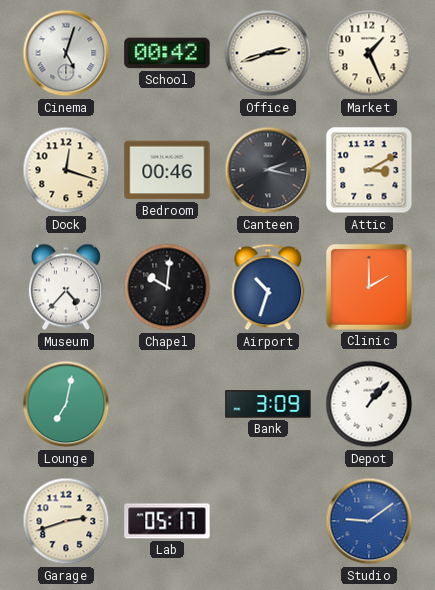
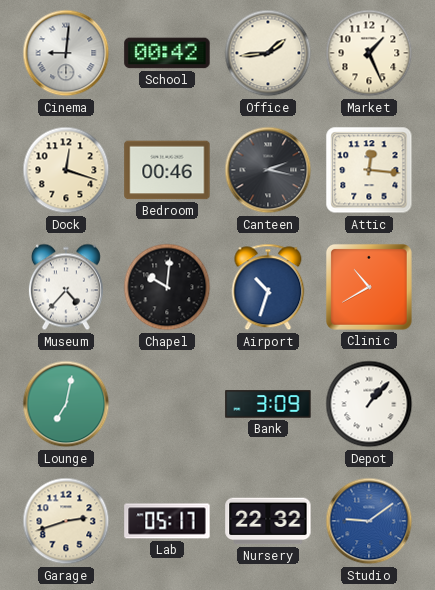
Cinema: 5:03 -> 9:01
Office: 2:42 -> 1:44
Attic: 3:10 -> 12:16
Clinic: 2:00 -> 10:40
Nursery: none -> 22:32
